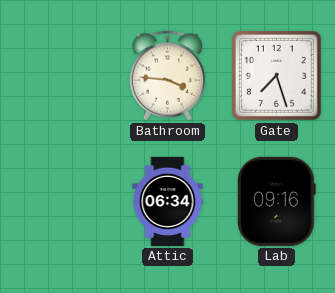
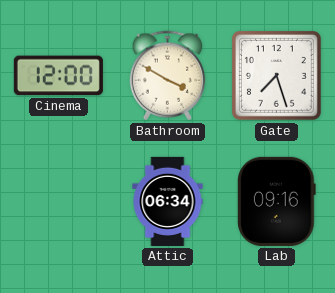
Cinema: none -> 12:00
Bathroom: 3:46 -> 3:50
